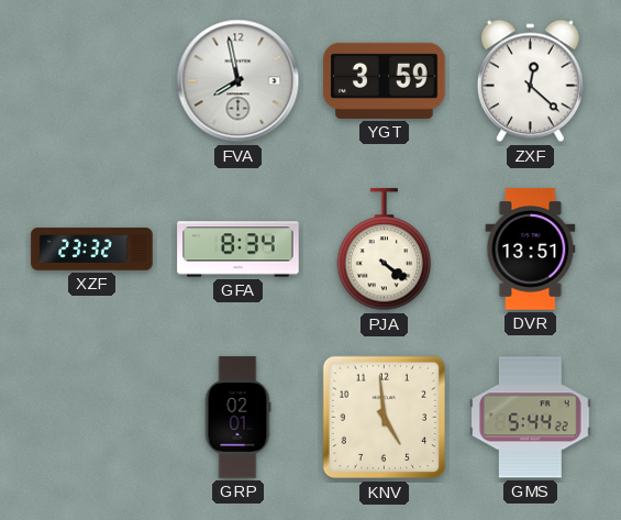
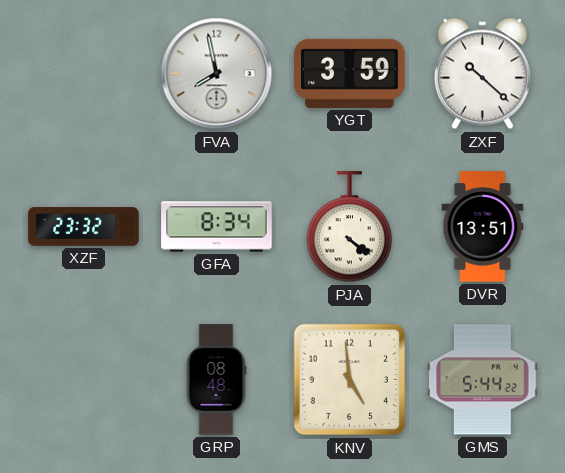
ZXF: 12:22 -> 10:22
GRP: 02:01 -> 08:48
